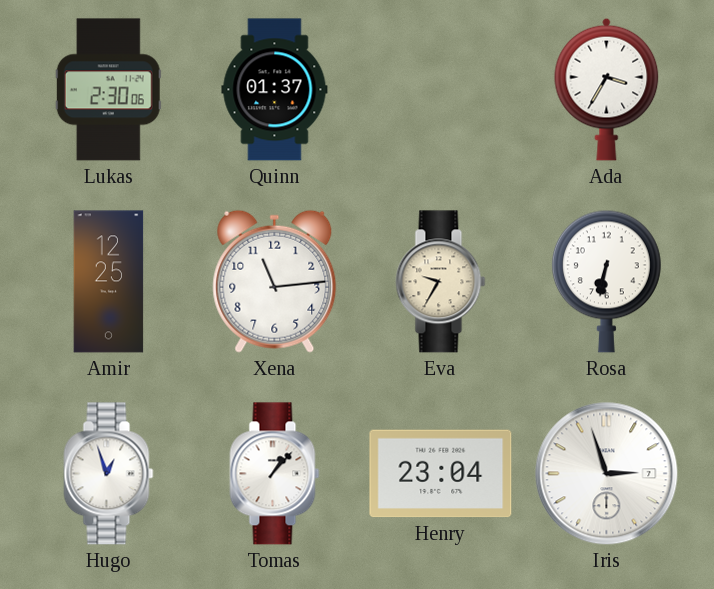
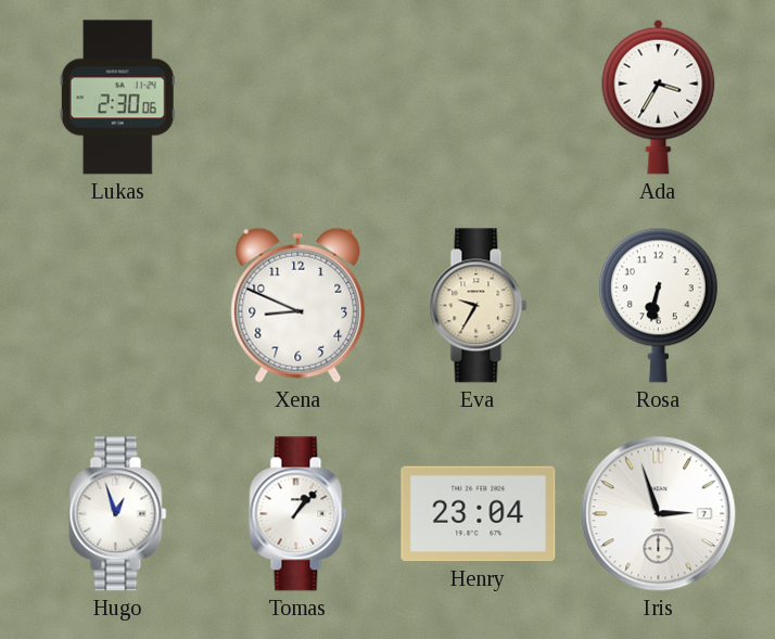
Quinn: 01:37 -> none
Amir: 12:25 -> none
Xena: 11:14 -> 8:49
